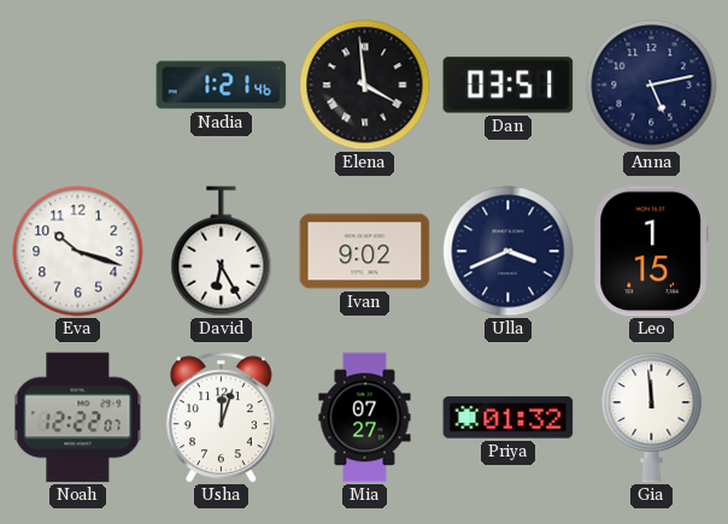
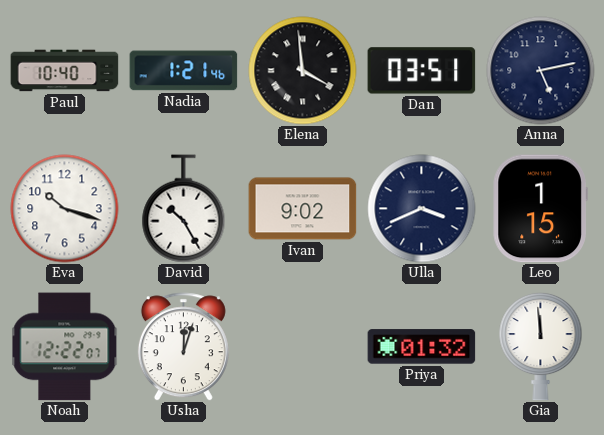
Paul: none -> 10:40
David: 6:25 -> 10:25
Mia: 07:27 -> none
